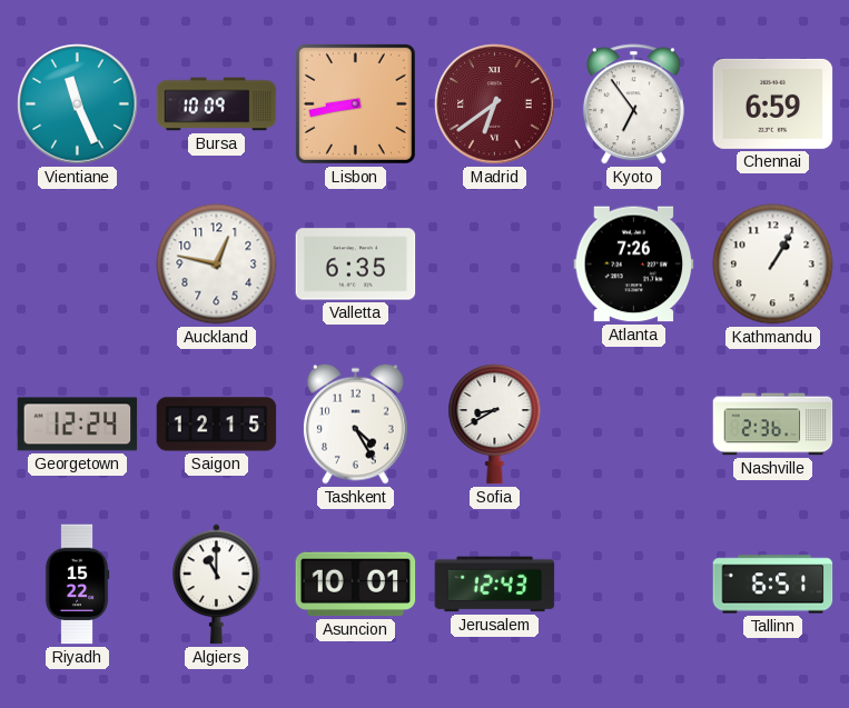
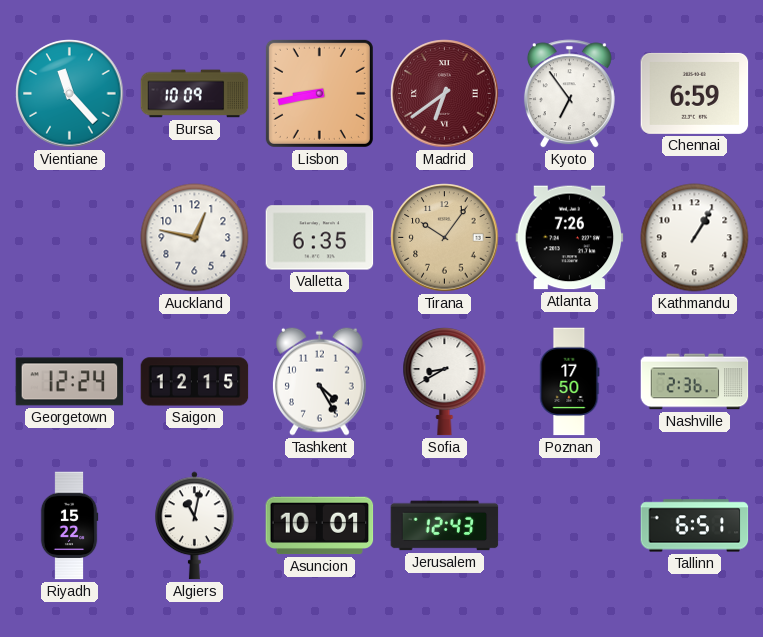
Vientiane: 11:26 -> 11:23
Tirana: none -> 10:06
Poznan: none -> 17:50
Algiers: 11:00 -> 11:02
